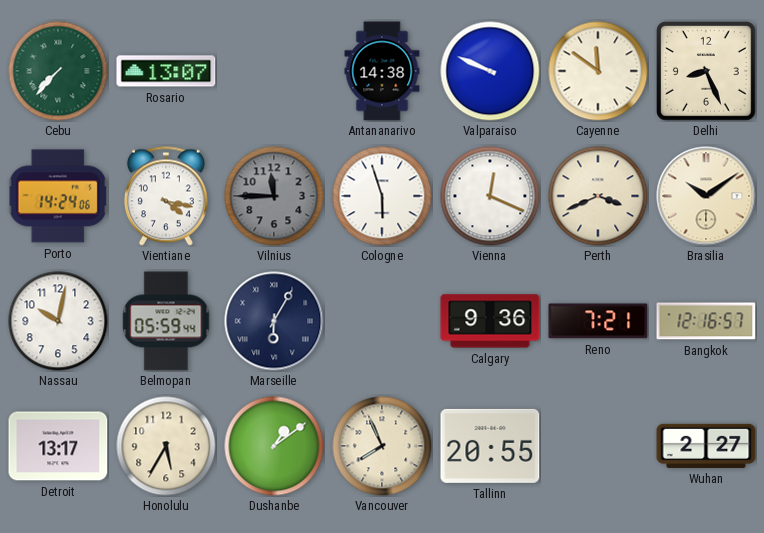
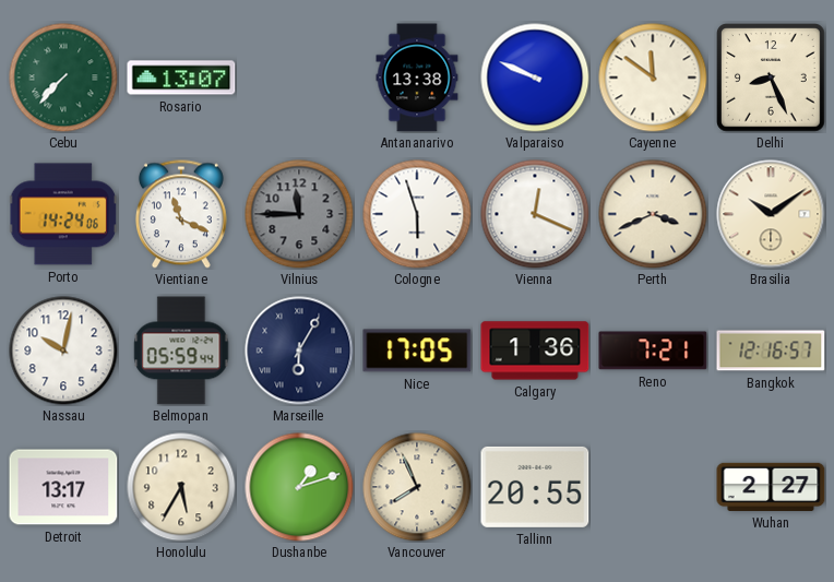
Antananarivo: 14:38 -> 13:38
Vientiane: 4:17 -> 11:19
Nice: none -> 17:05
Calgary: 9:36 -> 1:36
Dushanbe: 1:09 -> 1:12
